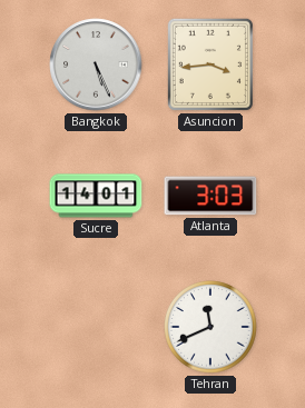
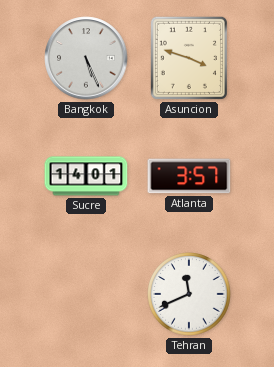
Asuncion: 3:44 -> 3:48
Atlanta: 3:03 -> 3:57
